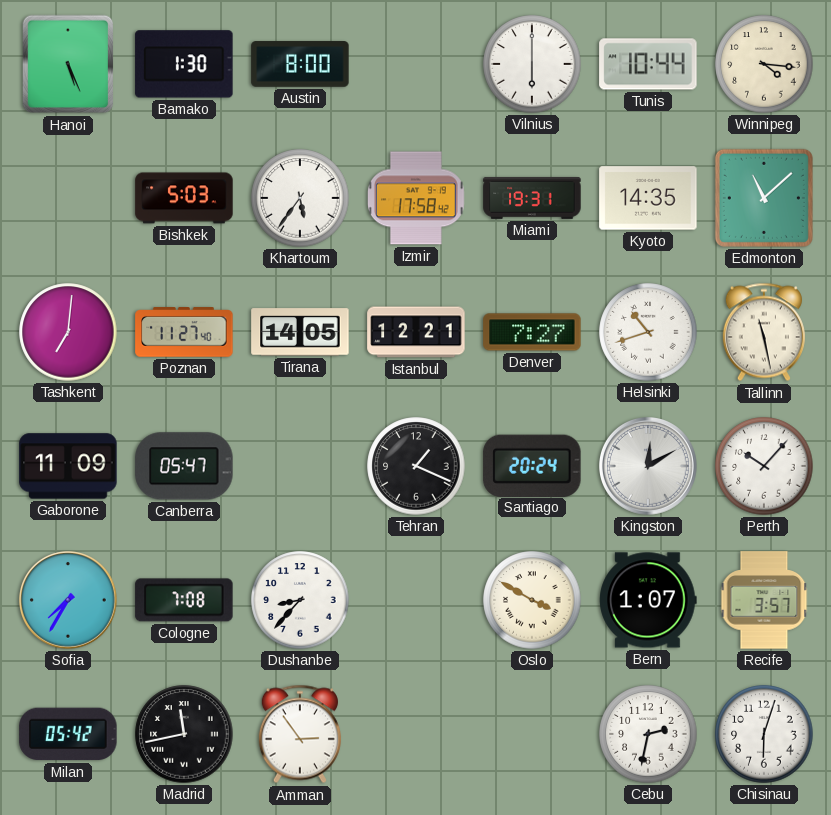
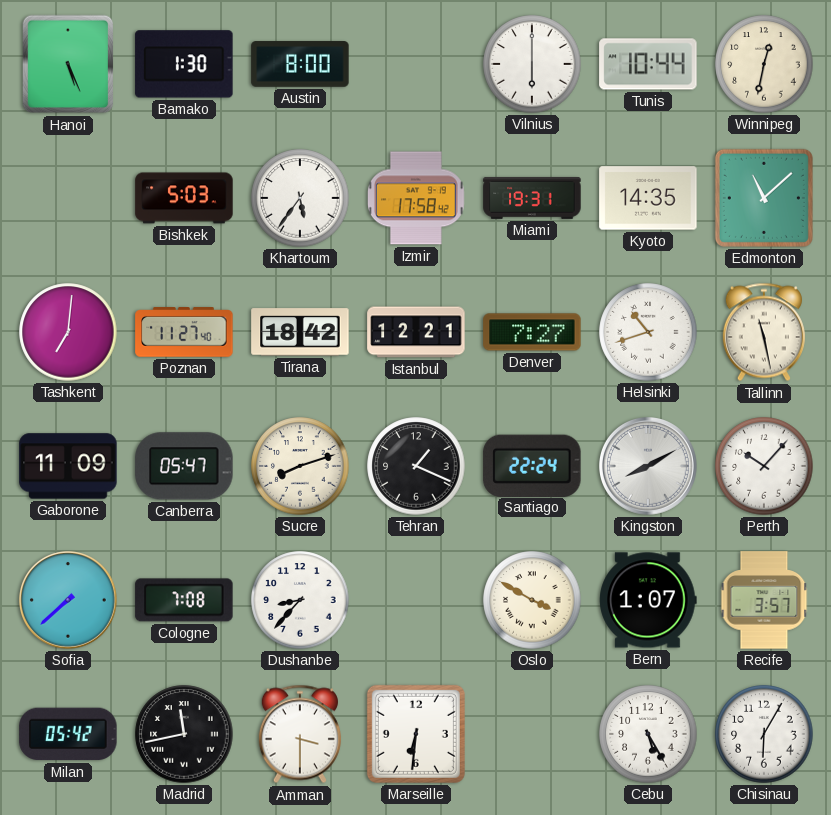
Winnipeg: 4:16 -> 12:32
Tirana: 14:05 -> 18:42
Sucre: none -> 8:12
Santiago: 20:24 -> 22:24
Kingston: 12:10 -> 8:10
Sofia: 7:35 -> 7:38
Amman: 2:54 -> 3:30
Marseille: none -> 6:31
Cebu: 2:32 -> 5:25
Chisinau: 6:03 -> 6:05
